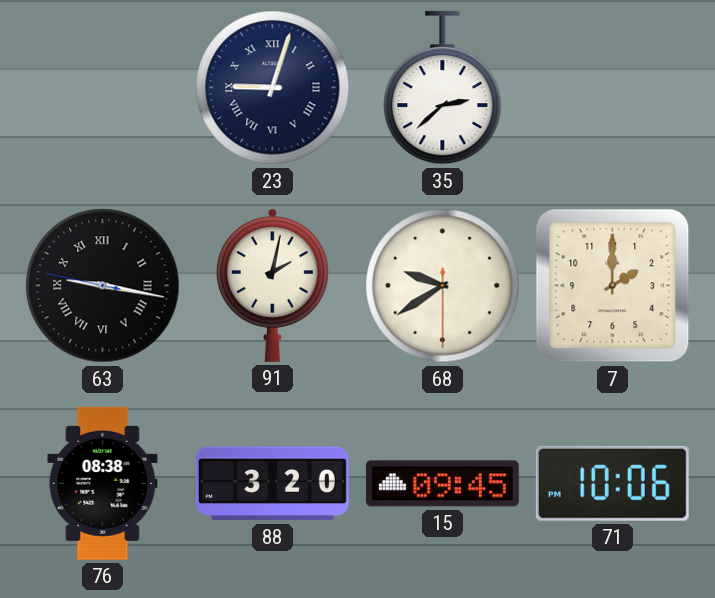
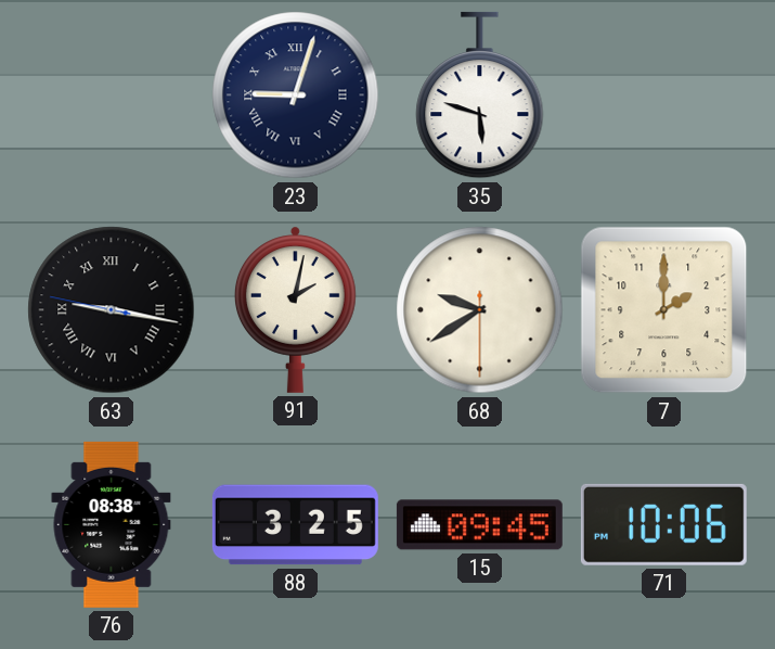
35: 2:38 -> 5:48
88: 3:20 -> 3:25
